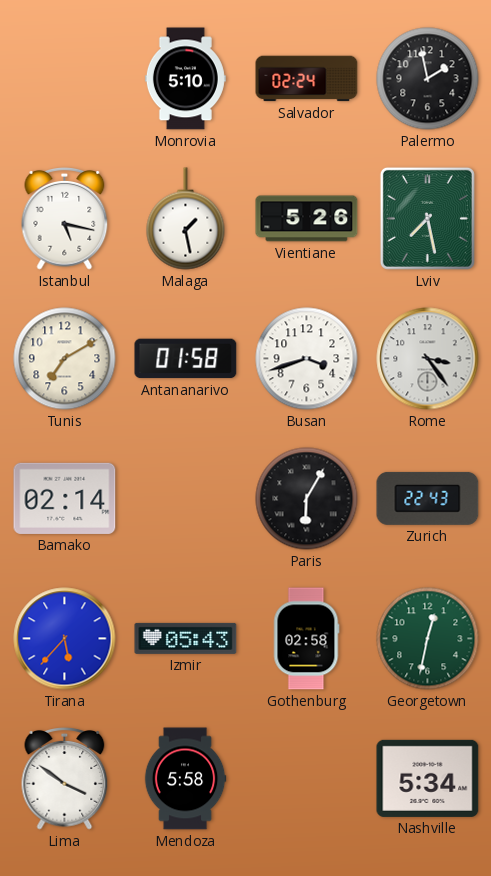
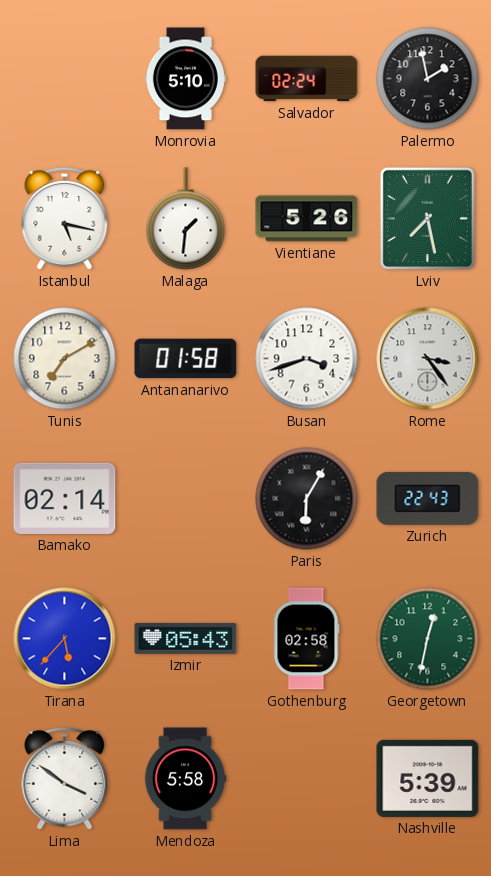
Malaga: 1:28 -> 1:31
Nashville: 5:34 -> 5:39
